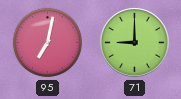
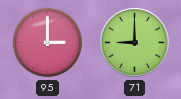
95: 7:02 -> 3:00
